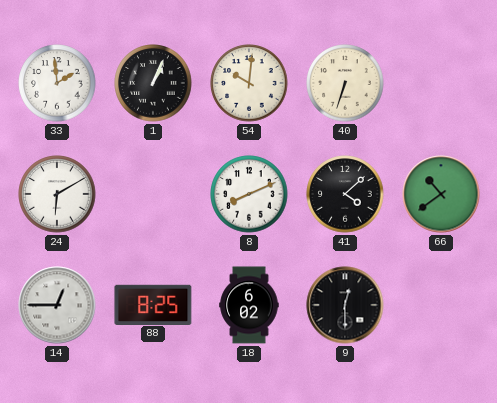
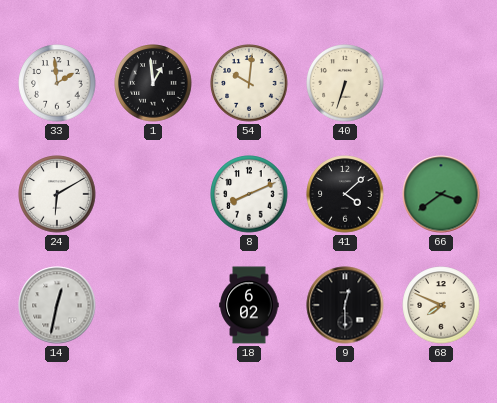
1: 1:04 -> 12:59
66: 10:39 -> 3:39
14: 12:45 -> 12:32
88: 8:25 -> none
68: none -> 7:49
